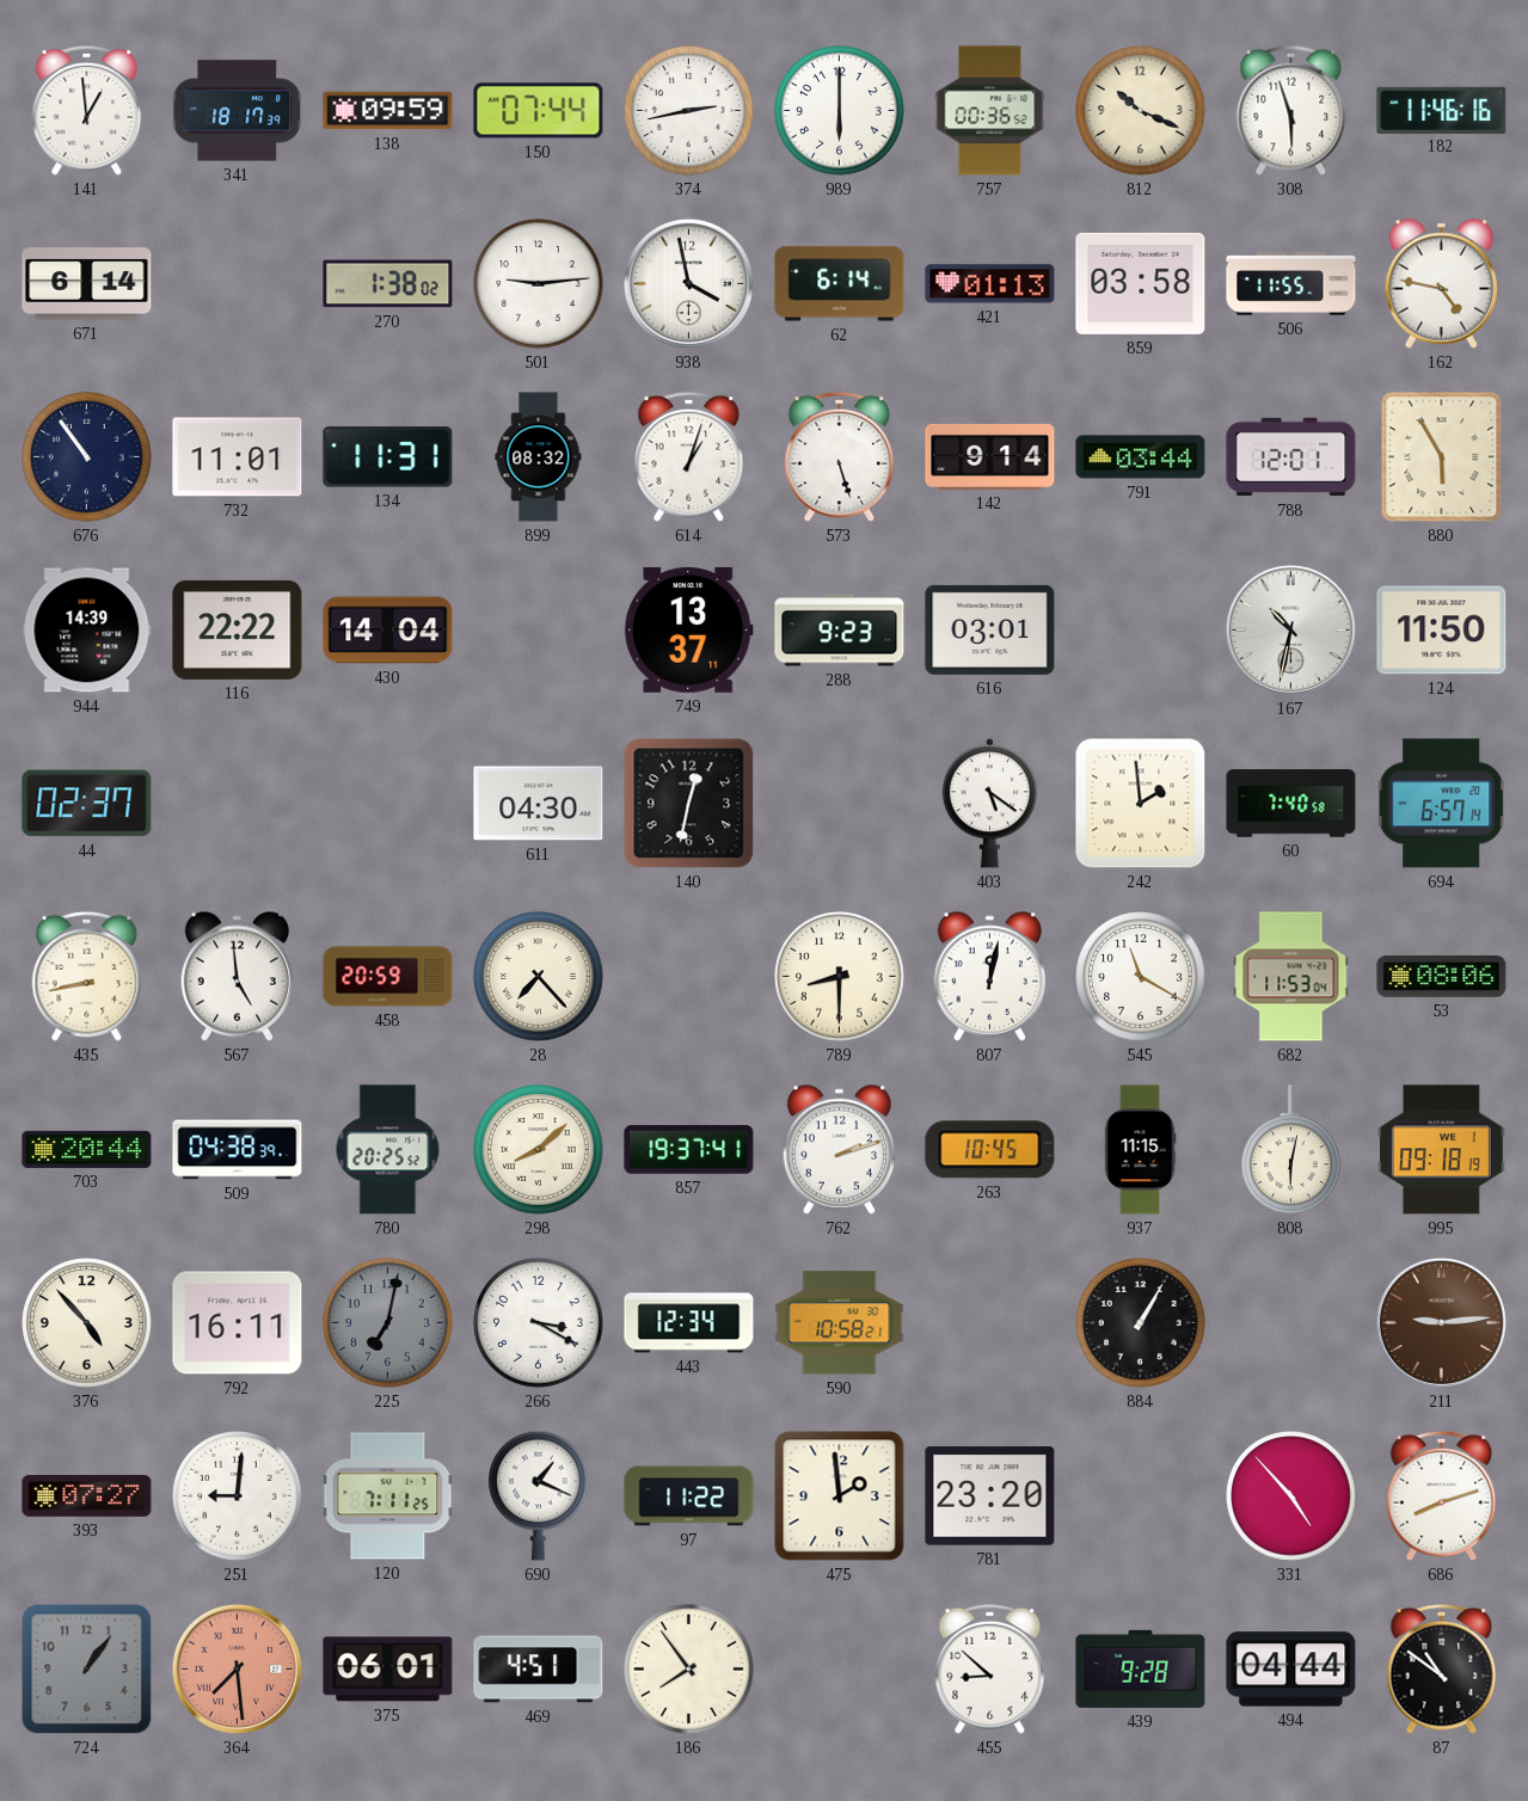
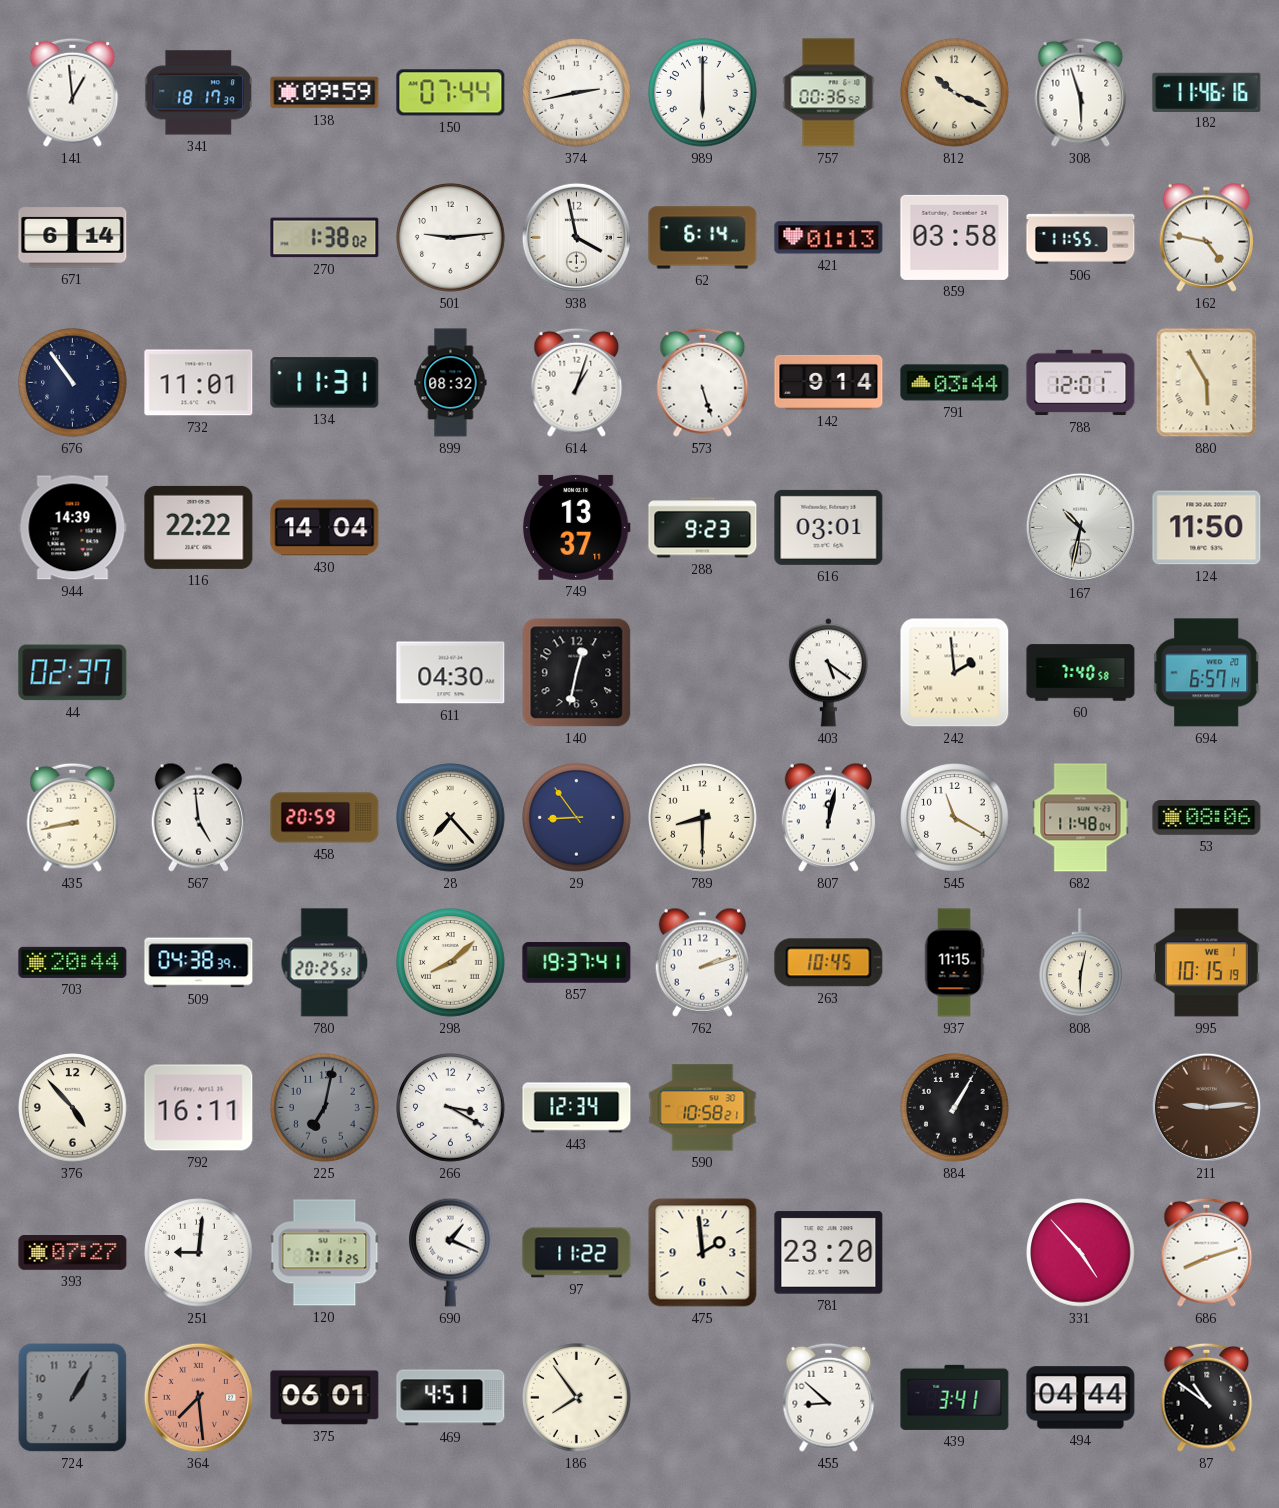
29: none -> 8:54
682: 11:53 -> 11:48
995: 09:18 -> 10:15
724: 1:06 -> 1:05
439: 9:28 -> 3:41
